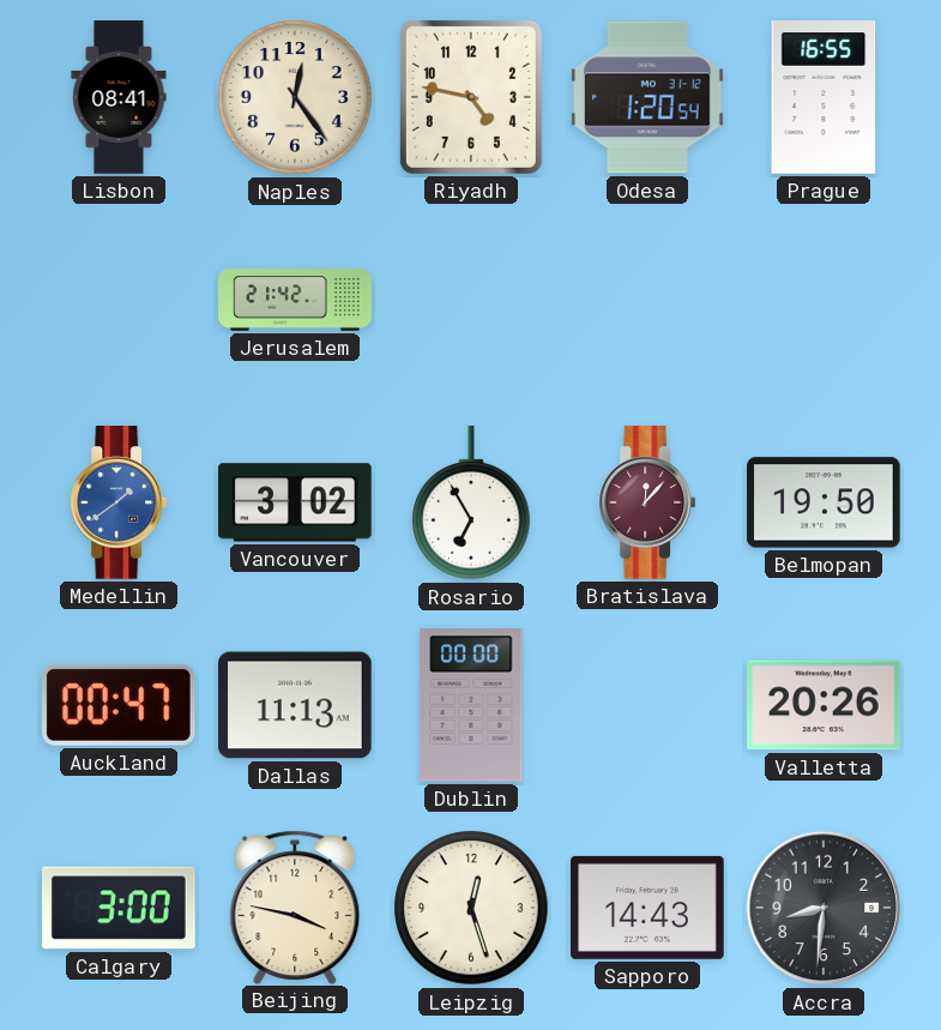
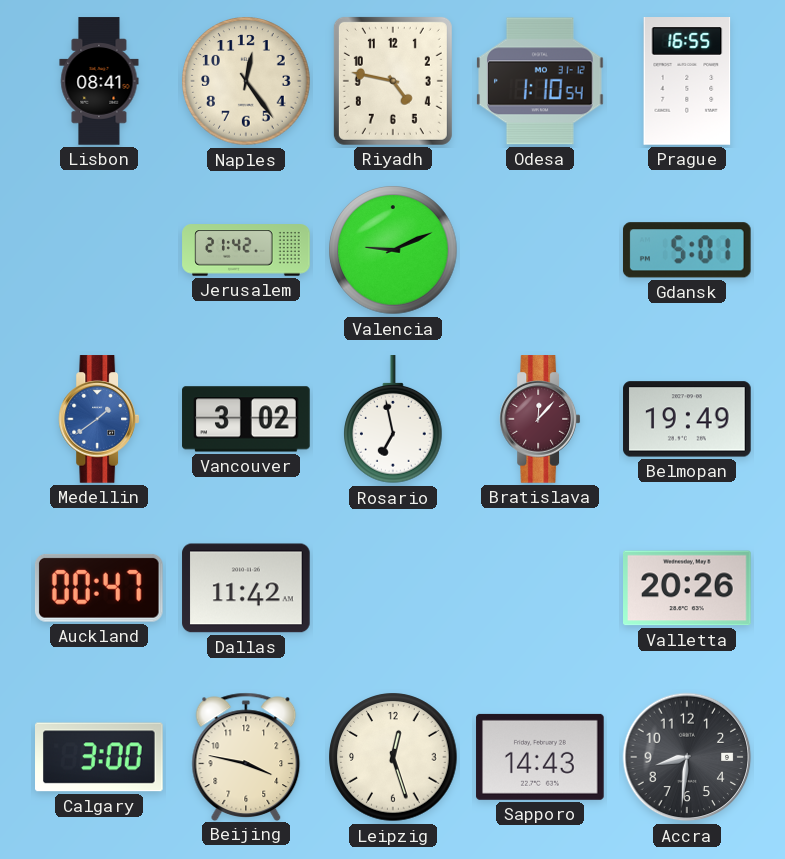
Odesa: 1:20 -> 1:10
Valencia: none -> 9:11
Gdansk: none -> 5:01
Rosario: 6:55 -> 6:58
Belmopan: 19:50 -> 19:49
Dallas: 11:13 -> 11:42
Dublin: 00:00 -> none
